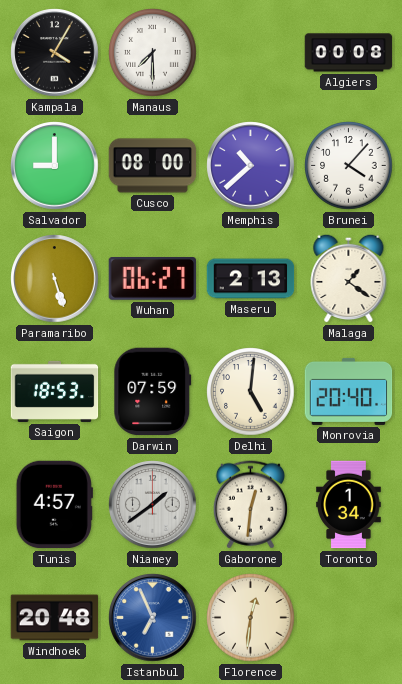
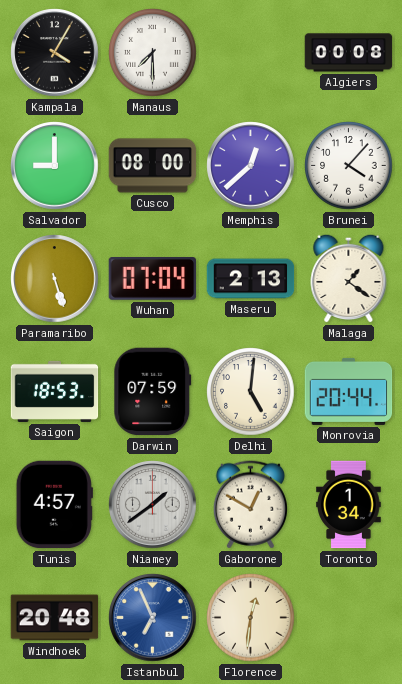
Memphis: 10:38 -> 12:38
Wuhan: 06:27 -> 07:04
Monrovia: 20:40 -> 20:44
Gaborone: 12:31 -> 12:50
